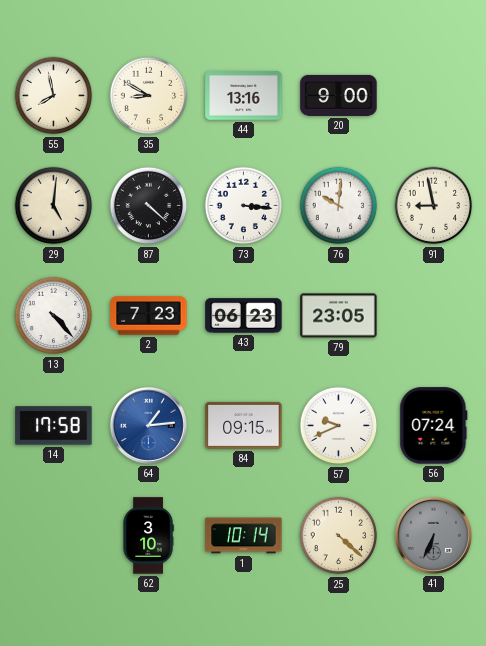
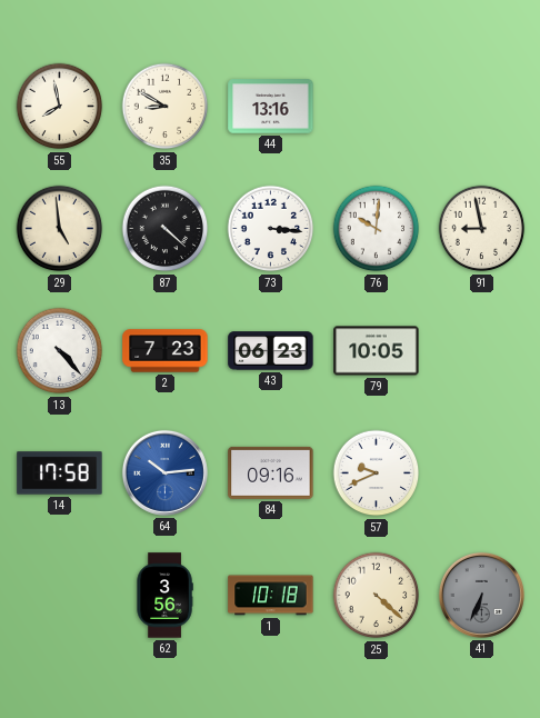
20: 9:00 -> none
29: 5:01 -> 4:59
79: 23:05 -> 10:05
64: 1:14 -> 10:14
84: 09:15 -> 09:16
56: 07:24 -> none
62: 3:10 -> 3:56
1: 10:14 -> 10:18
